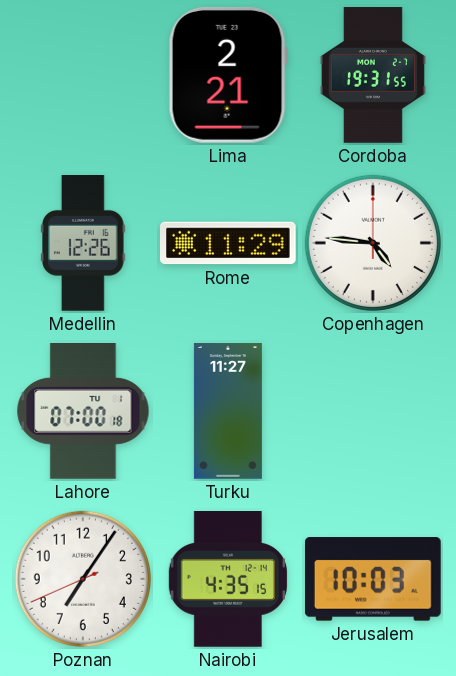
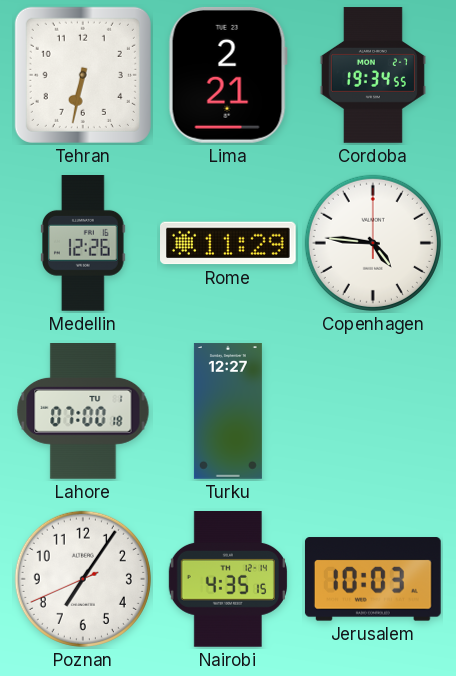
Tehran: none -> 6:32
Cordoba: 19:31 -> 19:34
Turku: 11:27 -> 12:27
